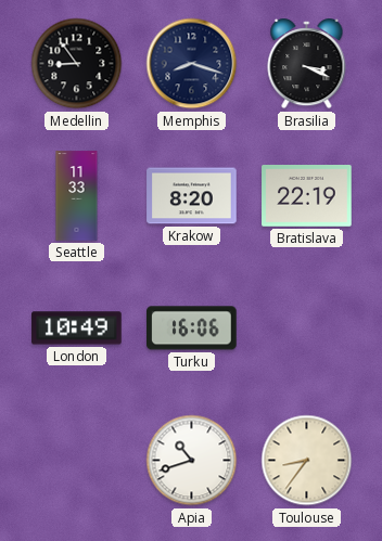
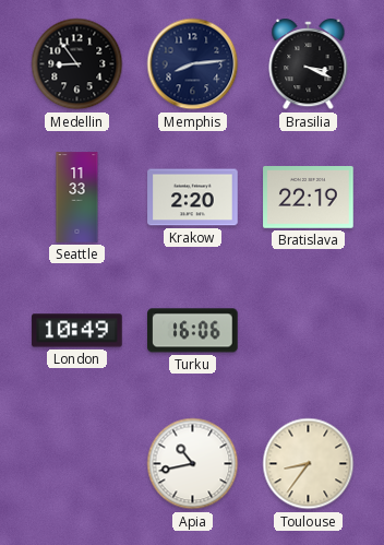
Memphis: 8:18 -> 8:14
Krakow: 8:20 -> 2:20
Apia: 10:42 -> 10:43
